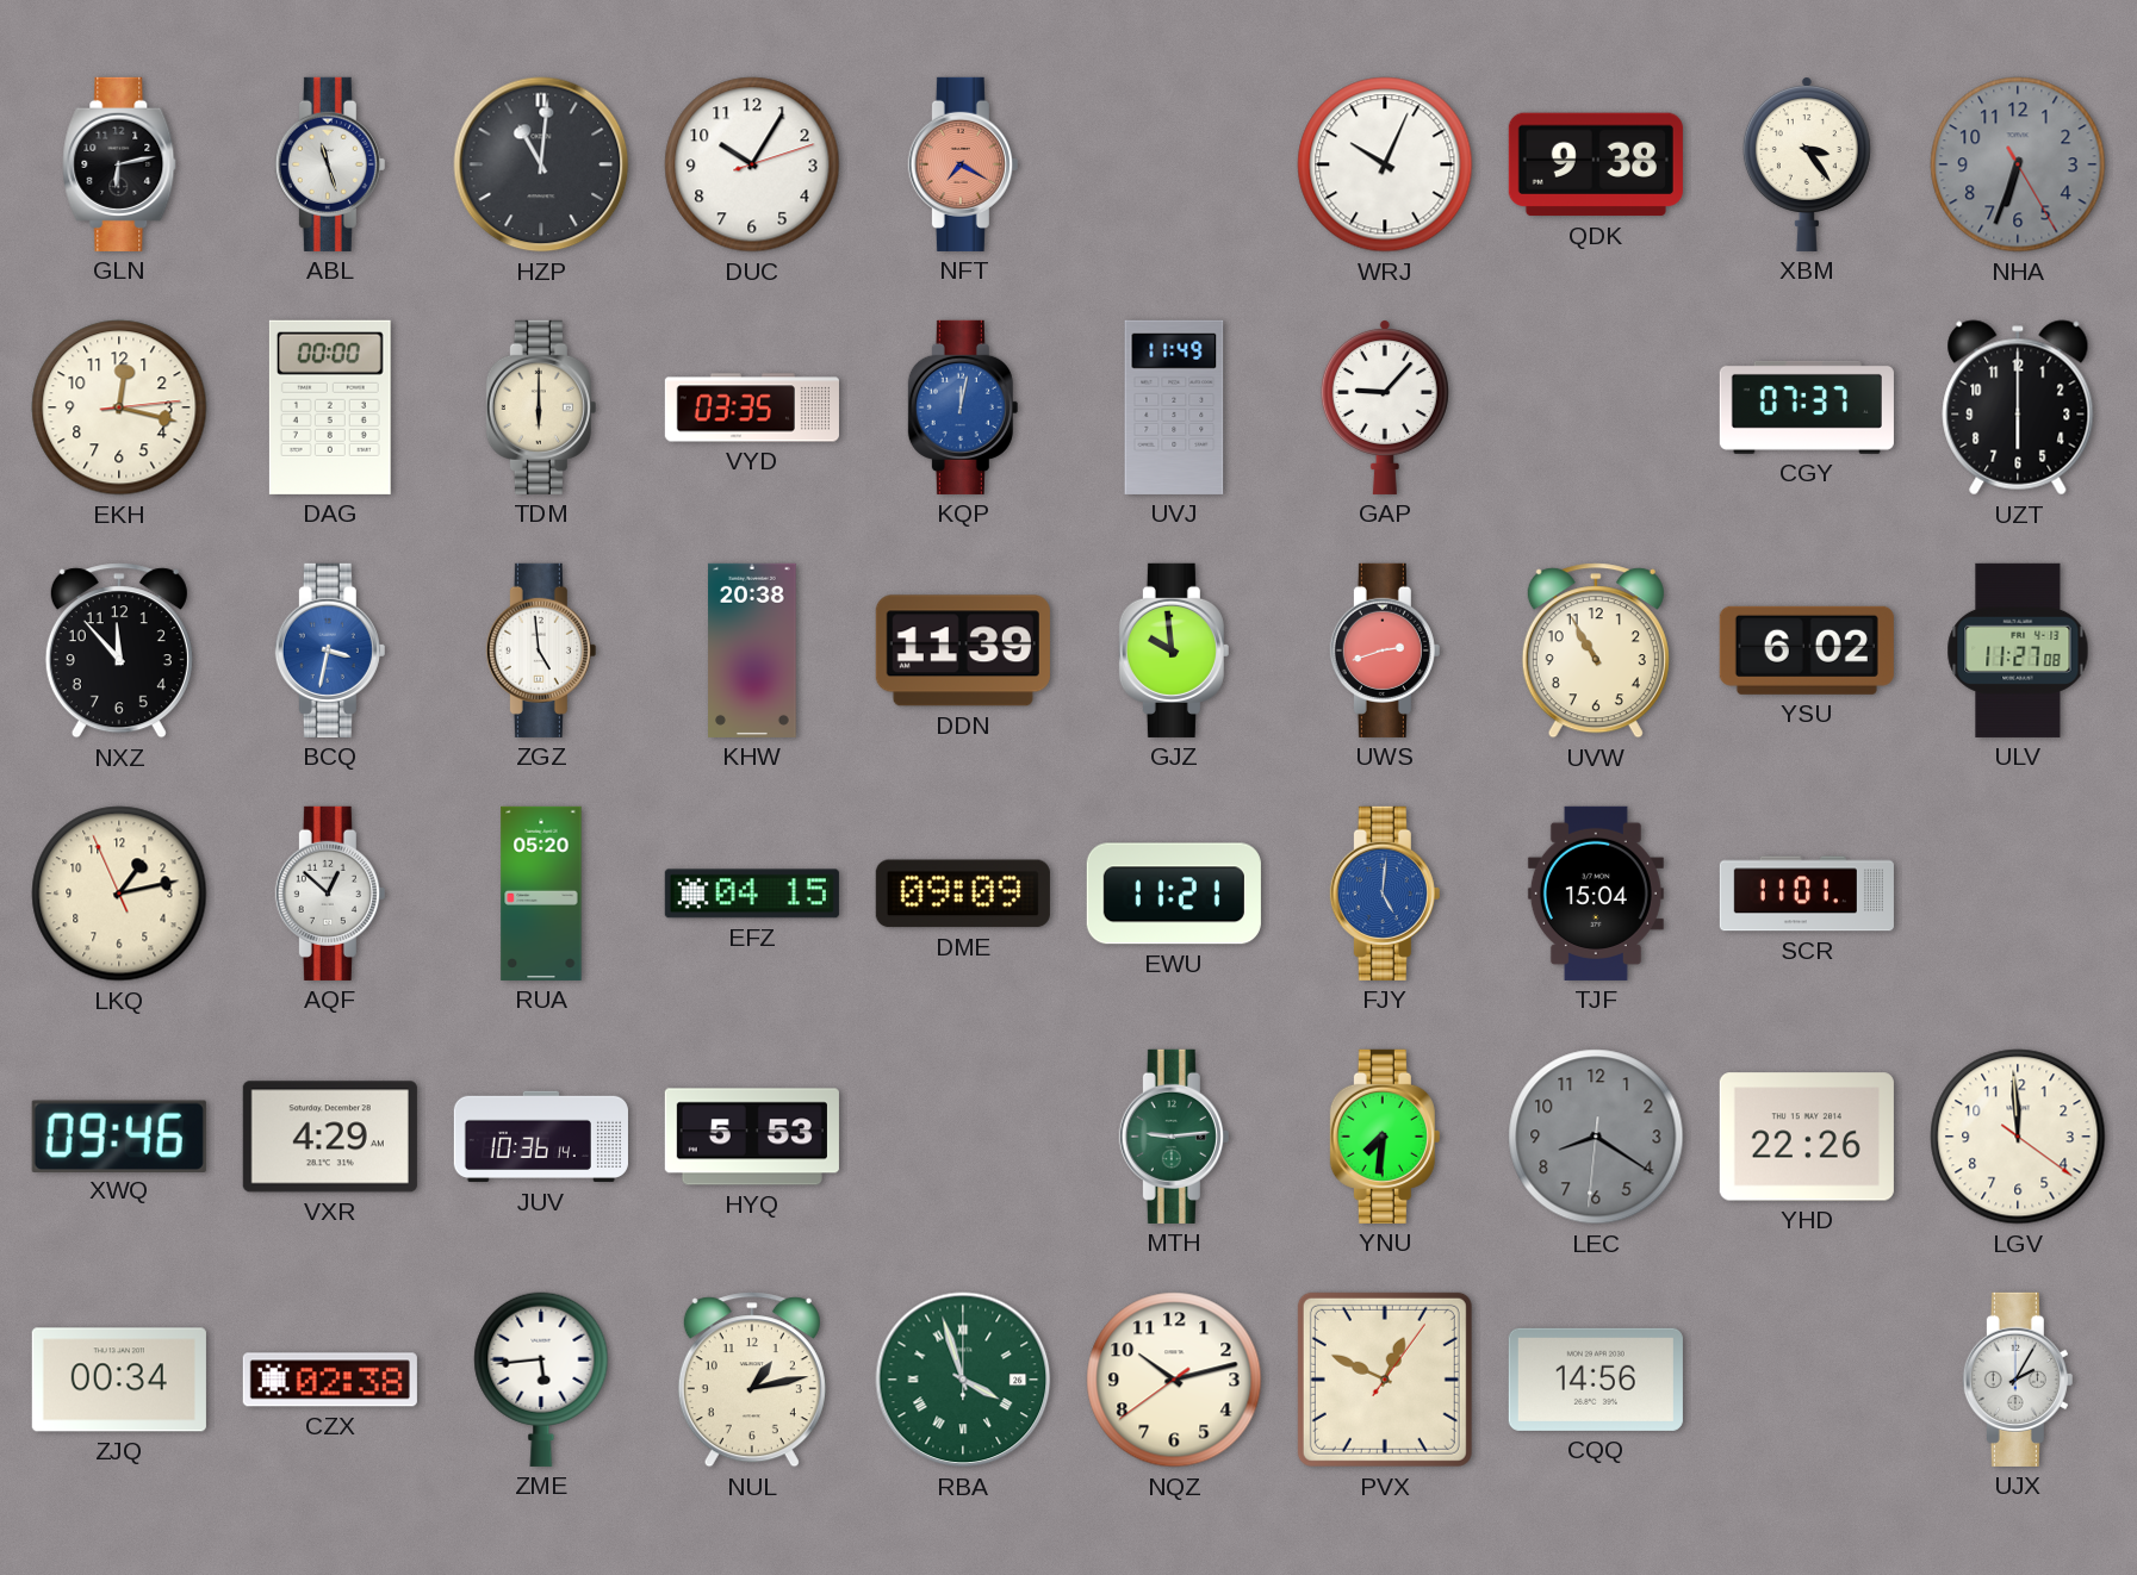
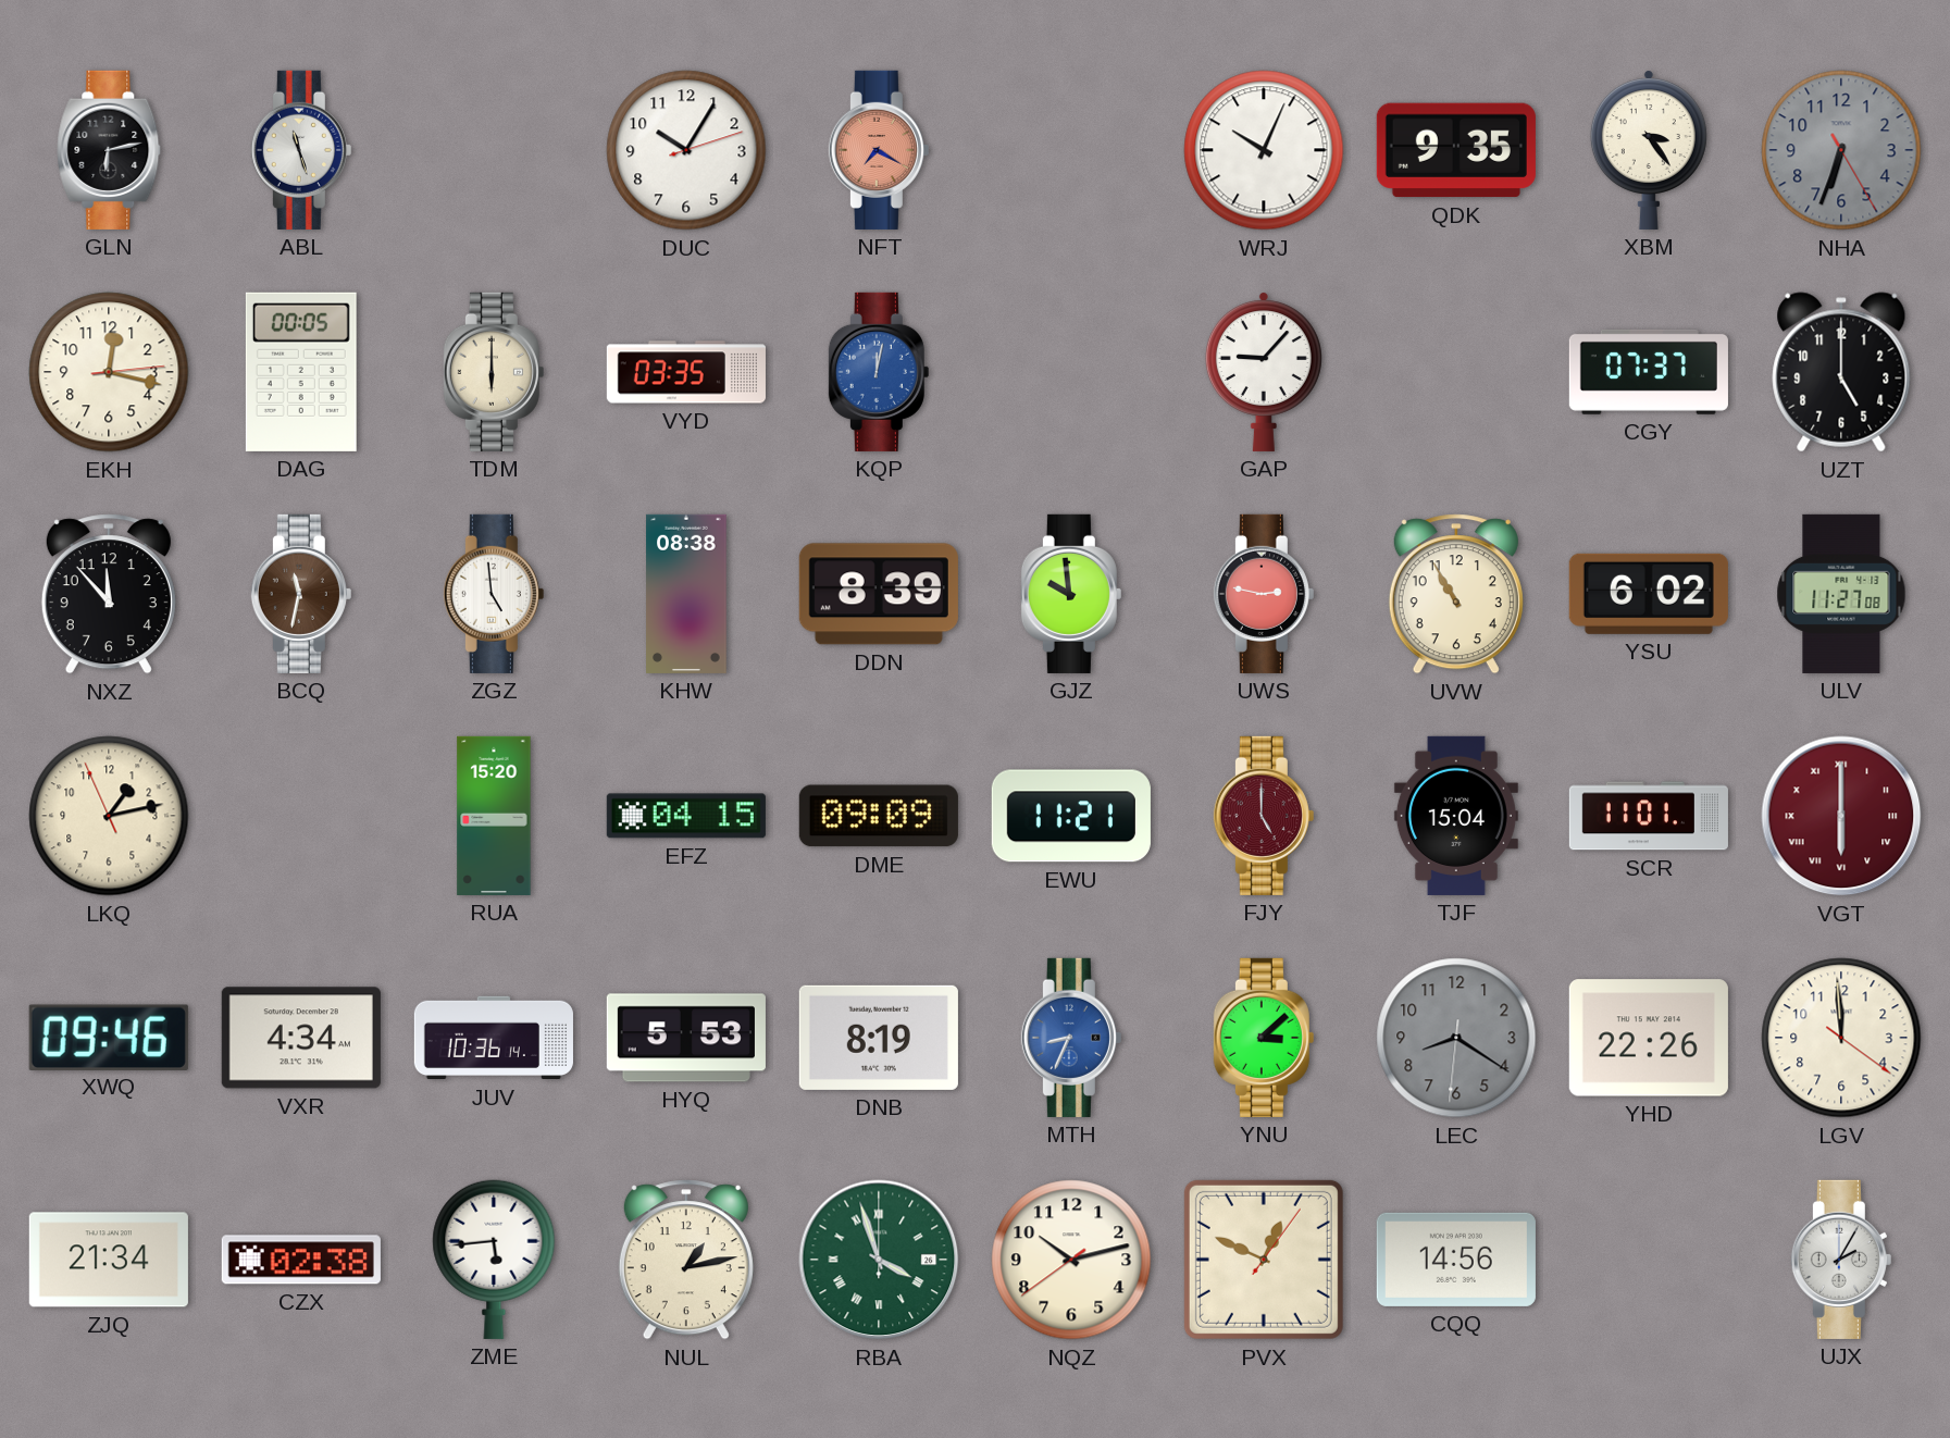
HZP: 11:01 -> none
QDK: 9:38 -> 9:35
DAG: 00:00 -> 00:05
UVJ: 11:49 -> none
UZT: 6:00 -> 5:00
BCQ: 3:32 -> 11:32
BCQ dial: blue -> brown
KHW: 20:38 -> 08:38
DDN: 11:39 -> 8:39
UWS: 2:42 -> 2:47
AQF: 12:52 -> none
RUA: 05:20 -> 15:20
FJY: 5:01 -> 5:00
FJY dial: blue -> burgundy
VGT: none -> 6:00
VXR: 4:29 -> 4:34
DNB: none -> 8:19
MTH: 9:14 -> 8:34
MTH dial: green -> blue
YNU: 7:31 -> 3:08
ZJQ: 00:34 -> 21:34
